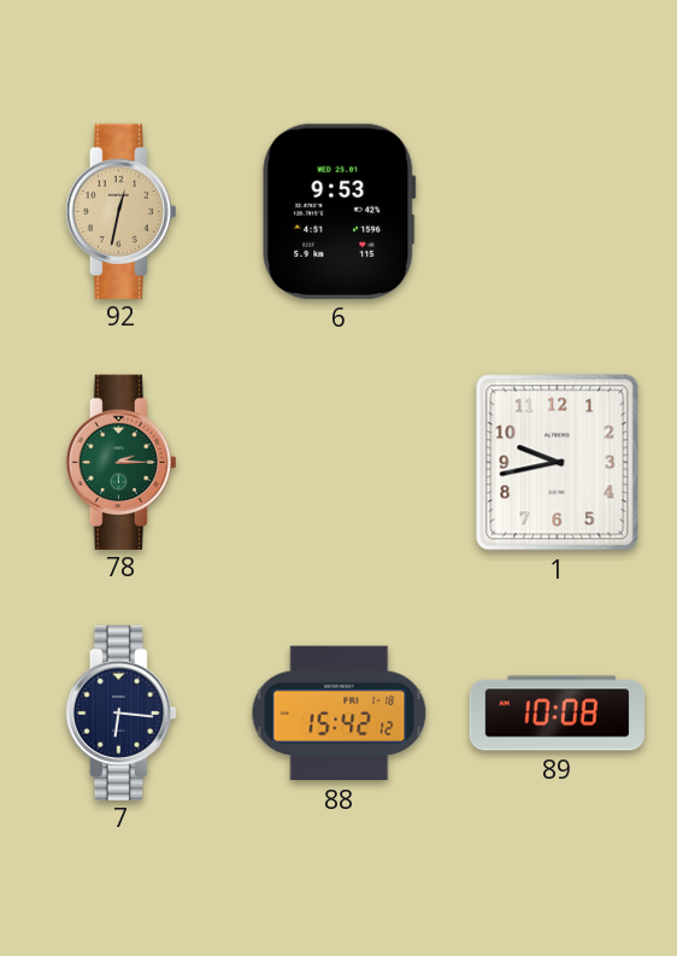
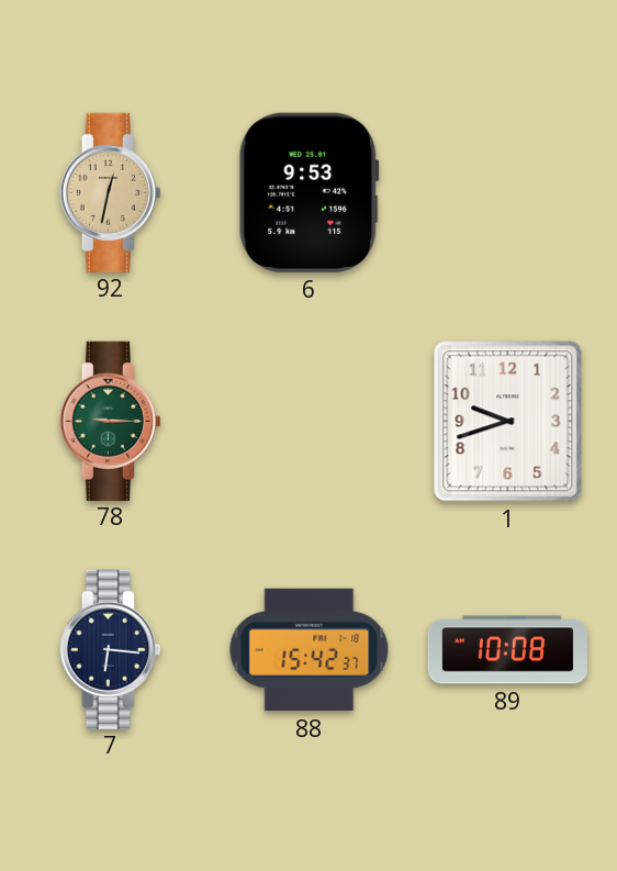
78: 2:15 -> 9:15
1: 9:43 -> 9:42
88: 15:42:12 -> 15:42:37
